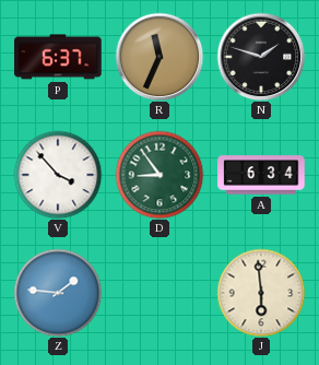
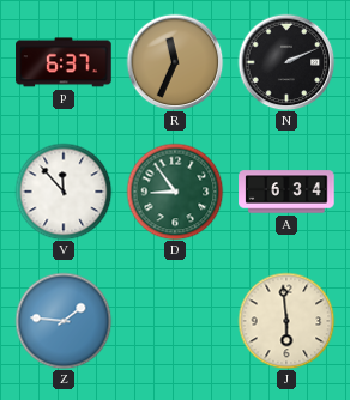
N: 1:48 -> 2:11
V: 3:53 -> 11:53
